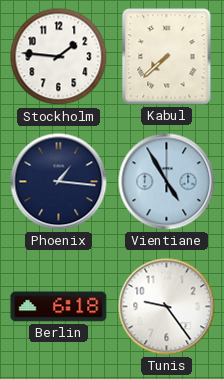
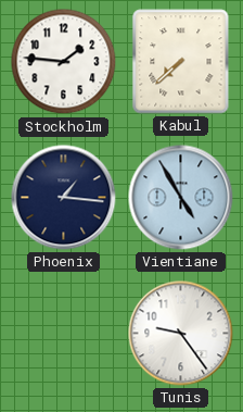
Berlin: 6:18 -> none
